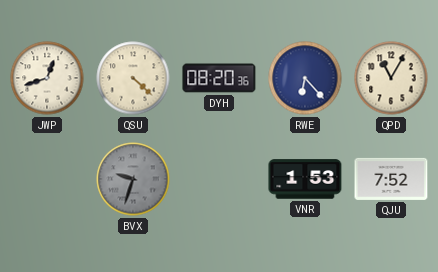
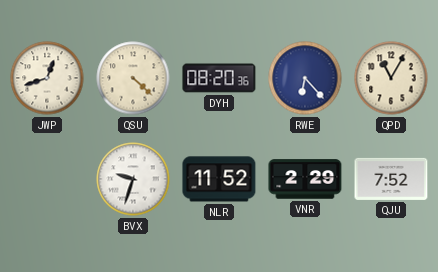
BVX dial: grey -> white
NLR: none -> 11:52
VNR: 1:53 -> 2:29
